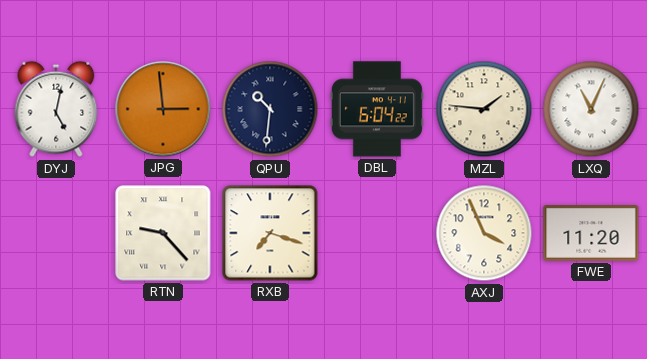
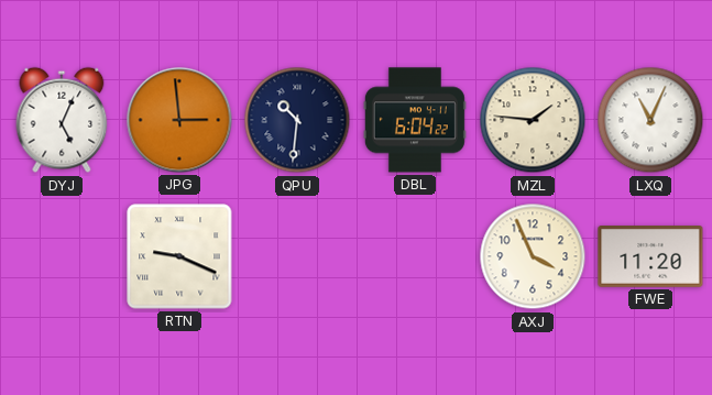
DYJ: 5:02 -> 5:04
RTN: 9:23 -> 9:19
RXB: 7:18 -> none
